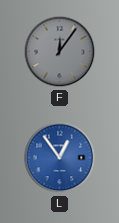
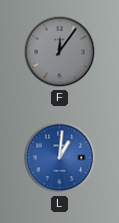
L: 12:54 -> 1:01
